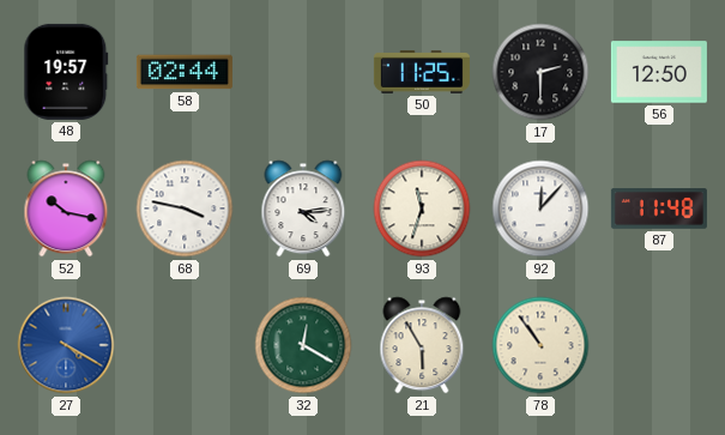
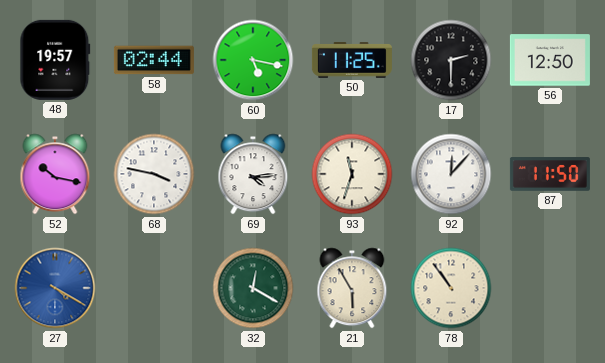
60: none -> 5:17
87: 11:48 -> 11:50
